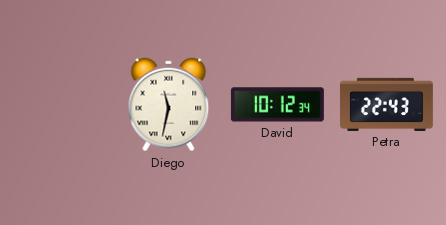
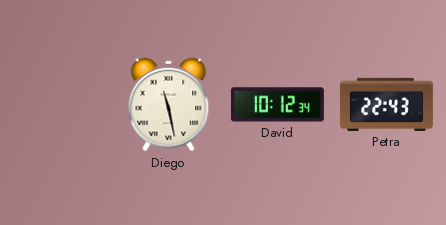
Diego: 11:32 -> 11:28
